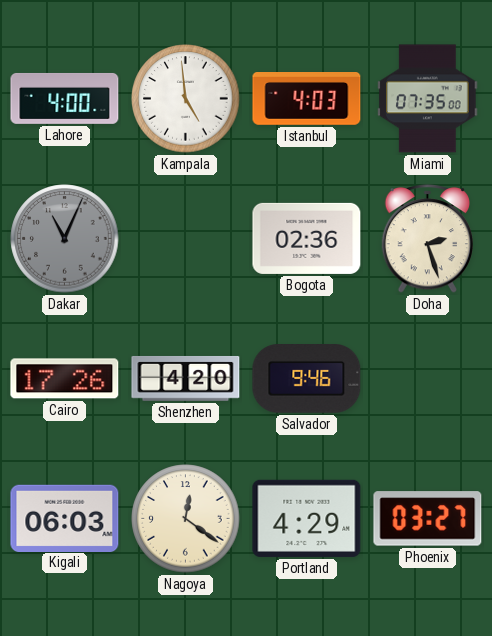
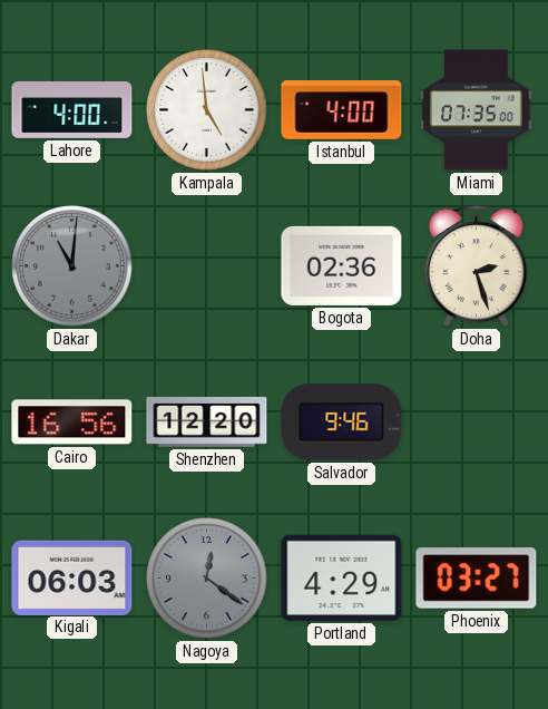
Istanbul: 4:03 -> 4:00
Dakar: 11:04 -> 11:01
Cairo: 17:26 -> 16:56
Shenzhen: 4:20 -> 12:20
Nagoya dial: cream -> grey
